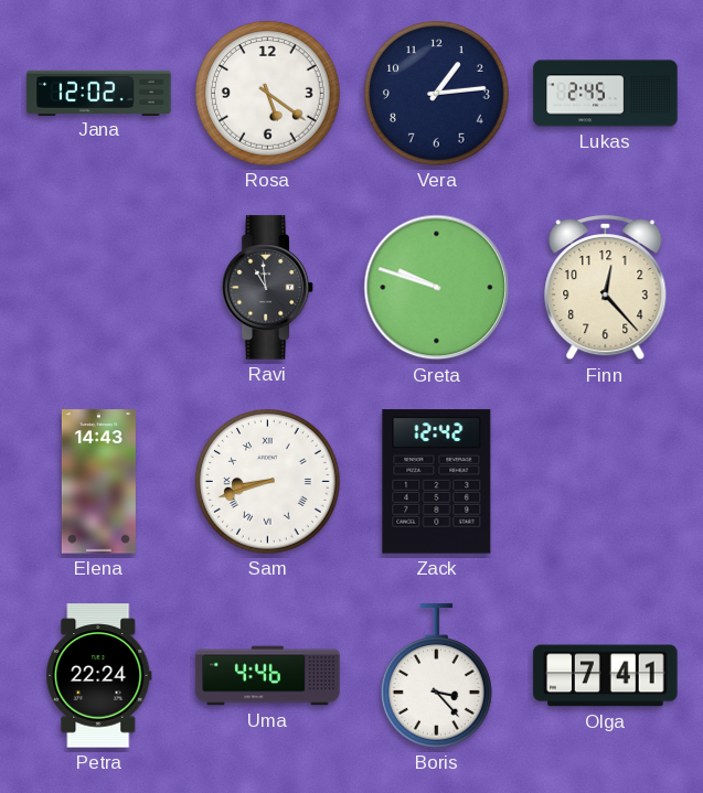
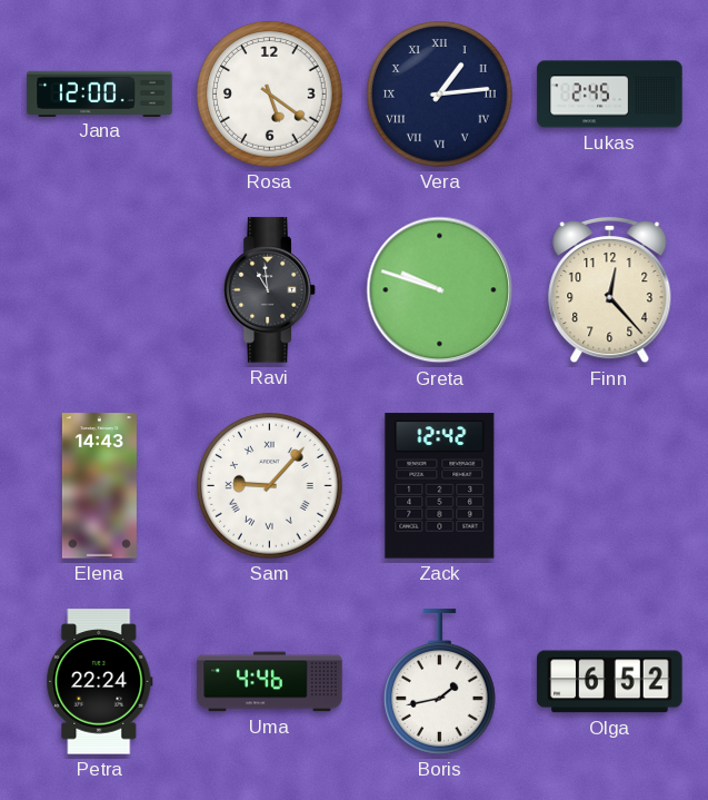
Jana: 12:02 -> 12:00
Vera numerals: Arabic -> Roman
Sam: 8:42 -> 9:07
Boris: 3:23 -> 1:43
Olga: 7:41 -> 6:52
